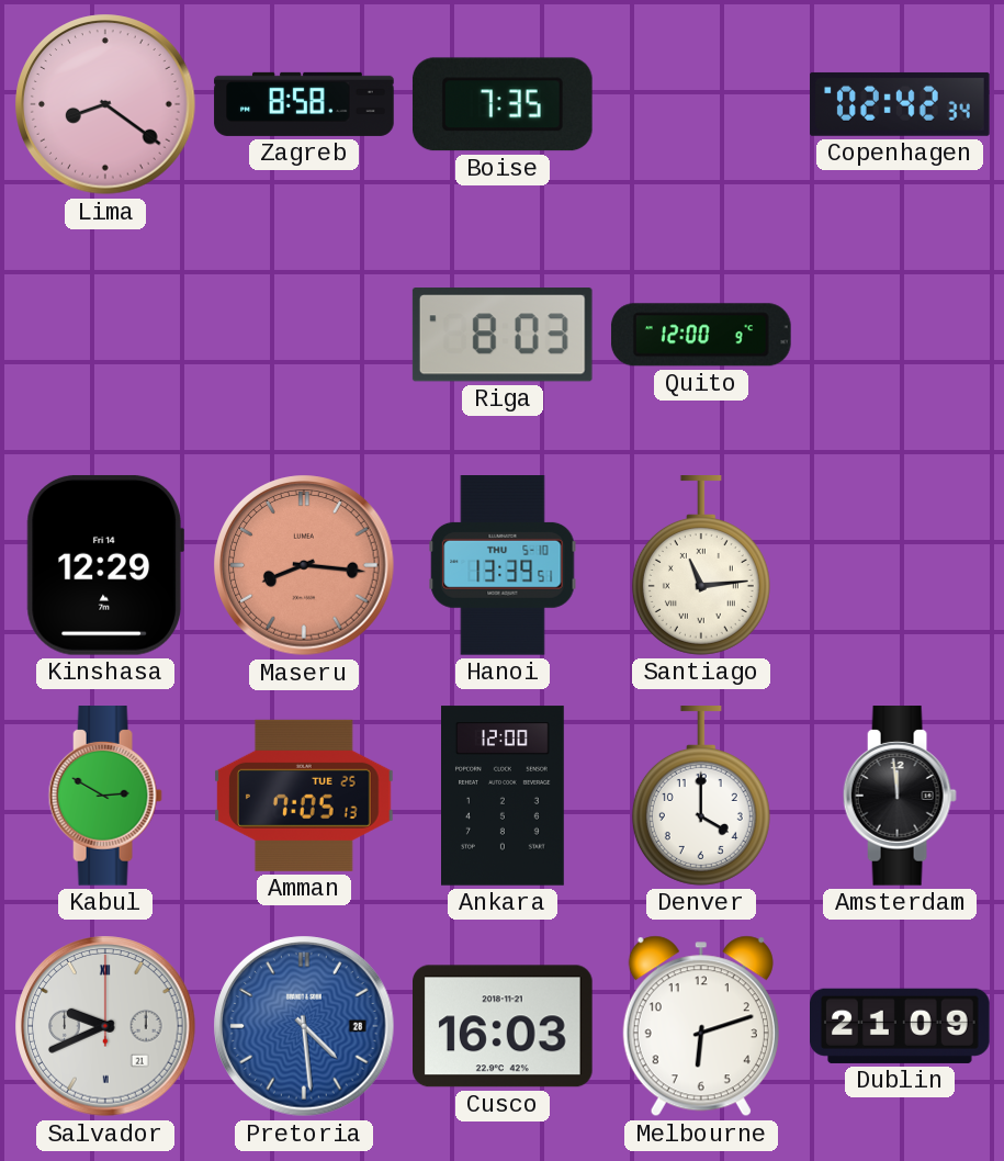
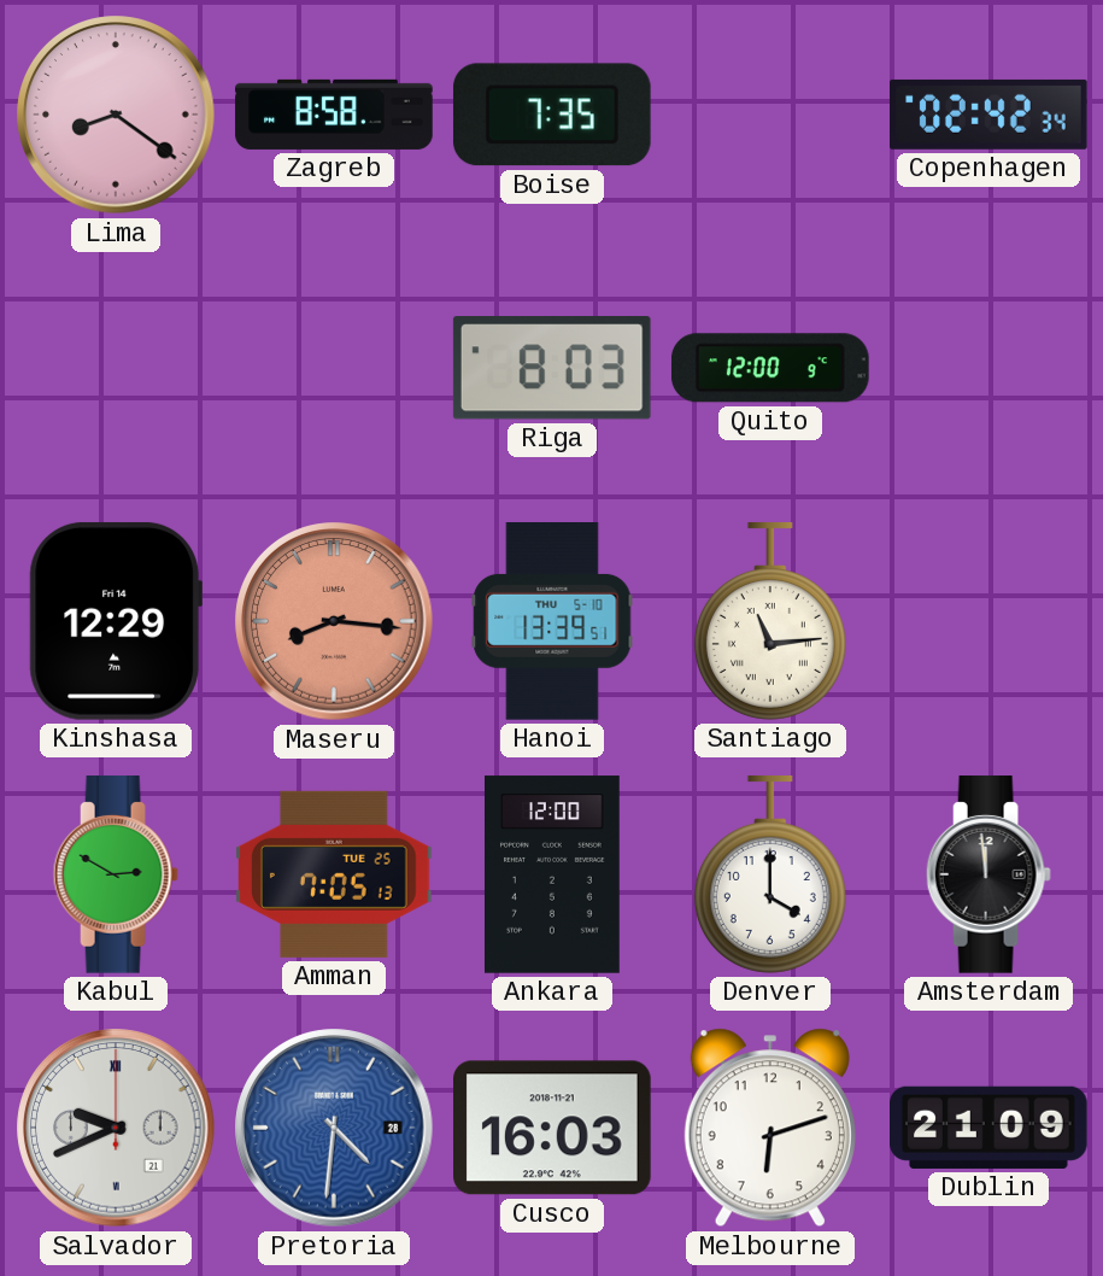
Pretoria: 4:29 -> 4:31
